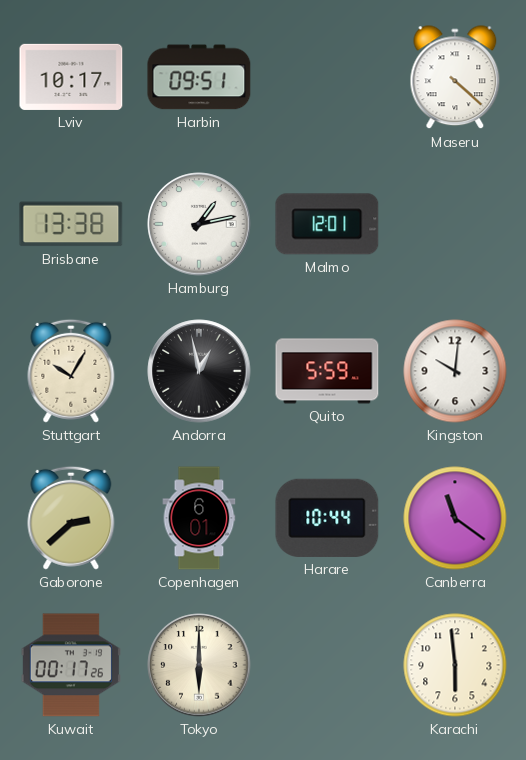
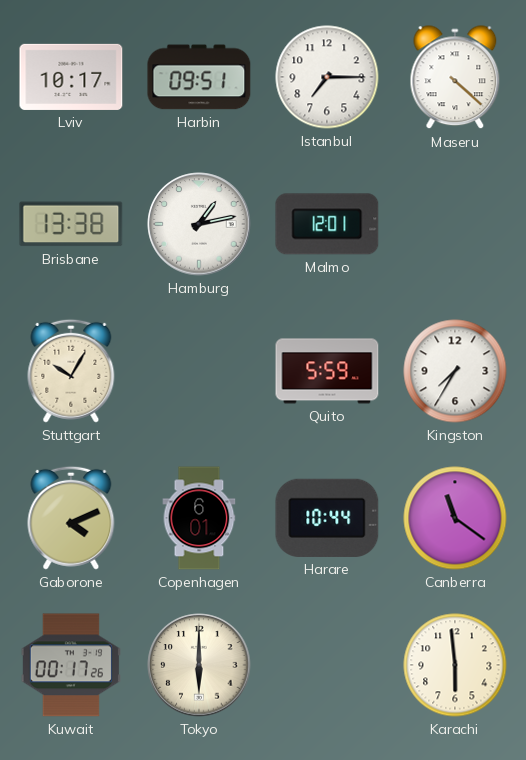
Istanbul: none -> 7:15
Andorra: 12:58 -> none
Kingston: 10:01 -> 7:35
Gaborone: 2:38 -> 4:11
